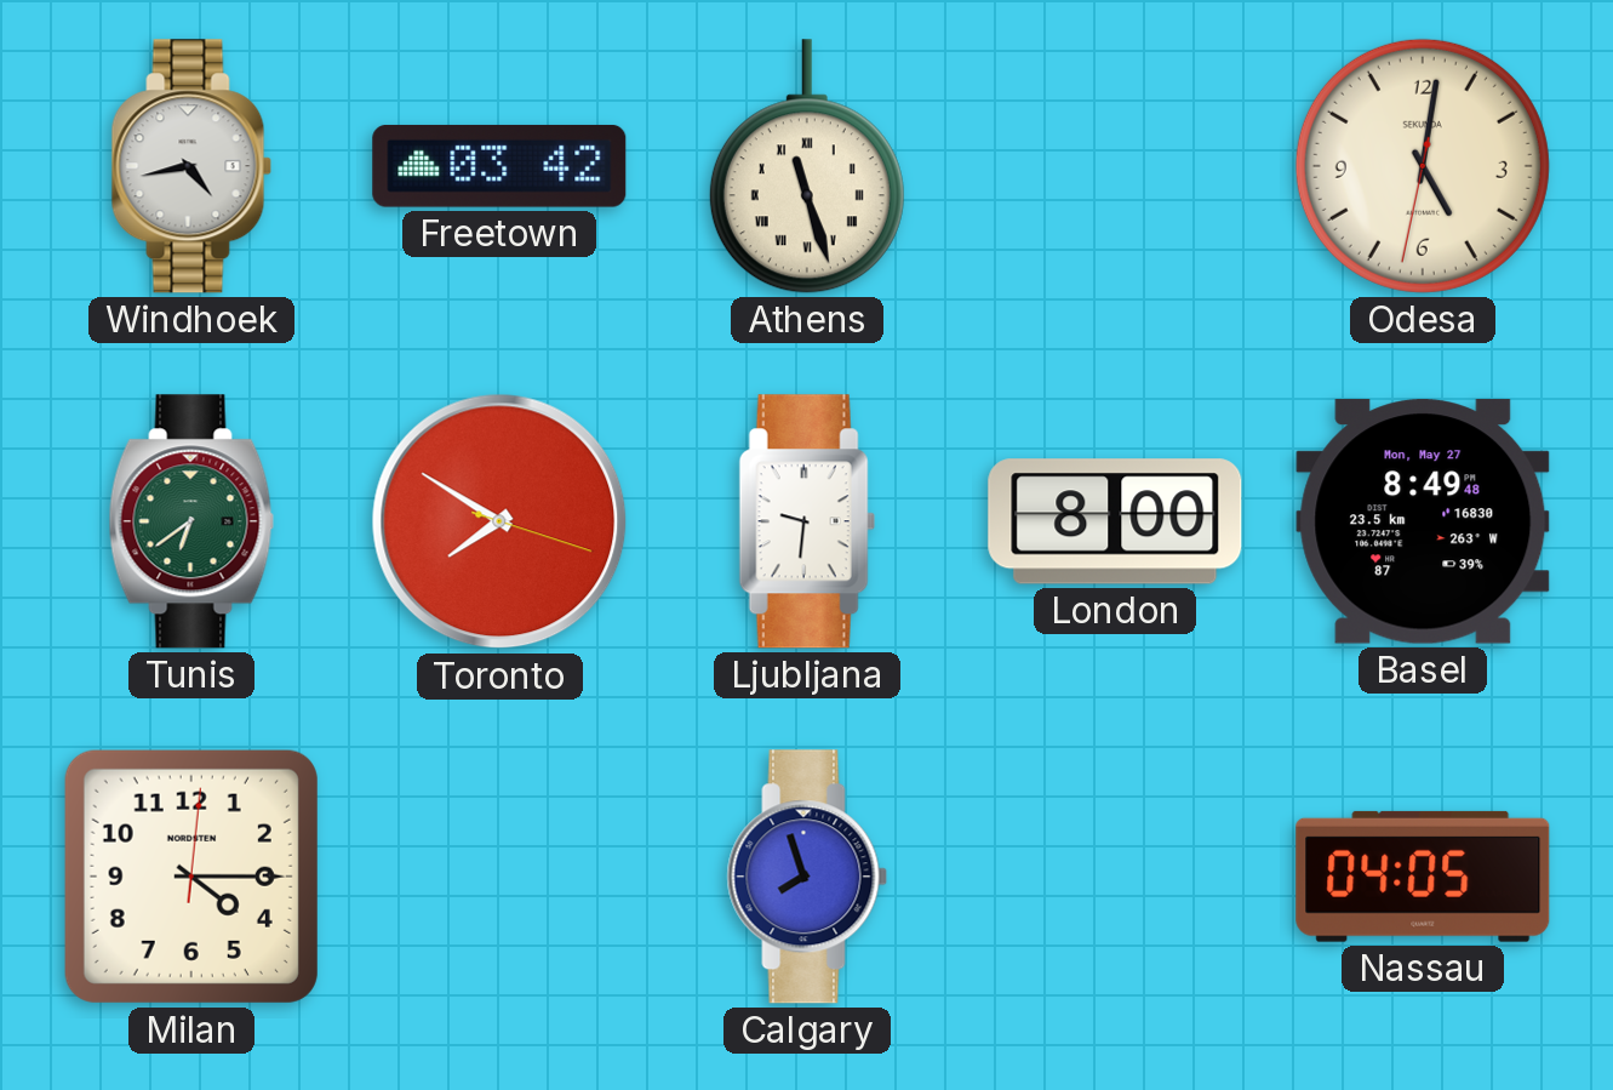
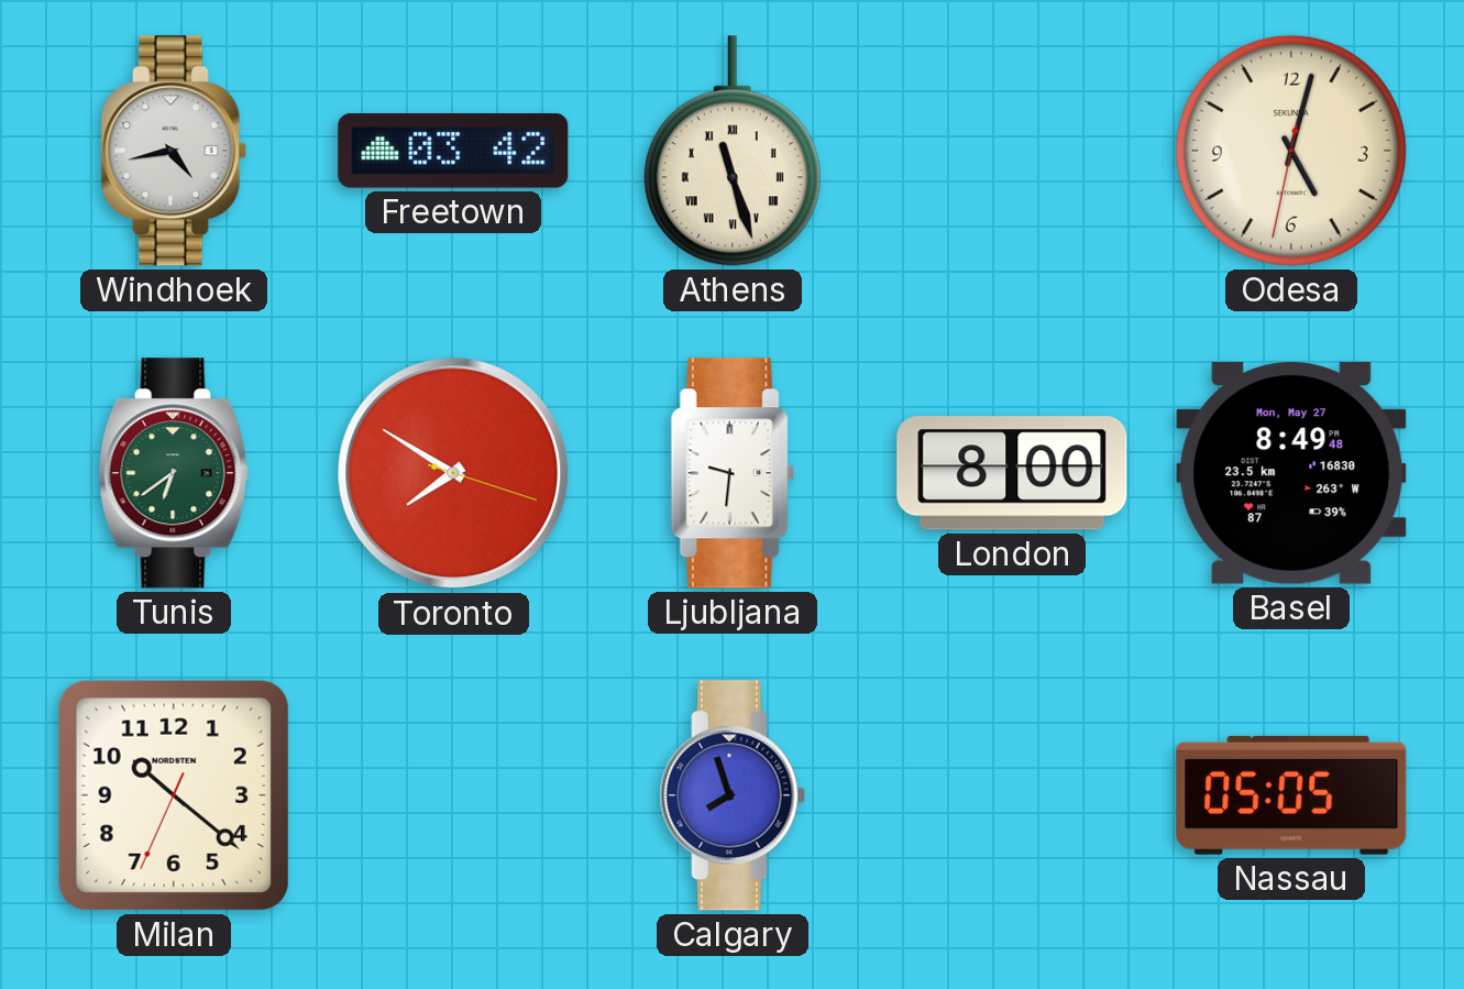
Odesa: 5:01 -> 5:02
Milan: 4:15 -> 10:21
Nassau: 04:05 -> 05:05
